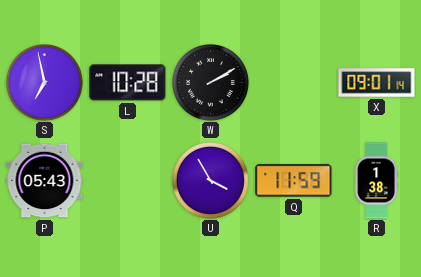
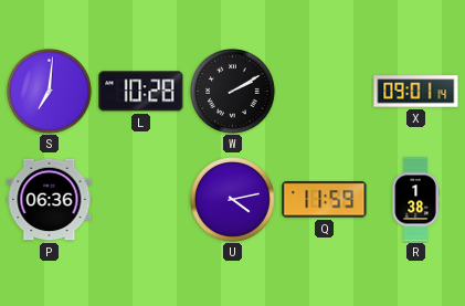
S: 6:58 -> 7:01
P: 05:43 -> 06:36
U: 3:55 -> 4:13
